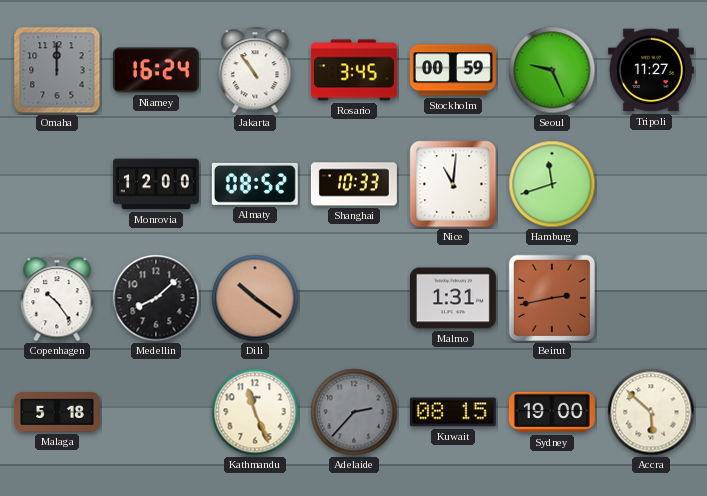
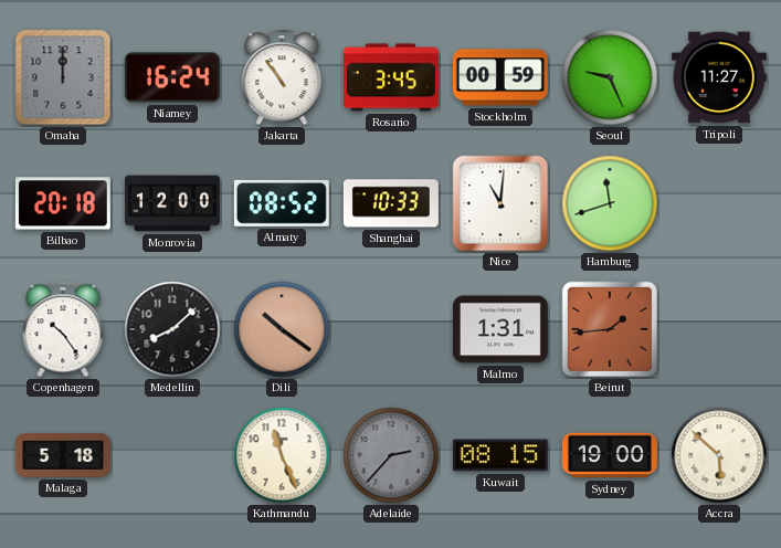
Bilbao: none -> 20:18
Beirut: 2:43 -> 1:44
